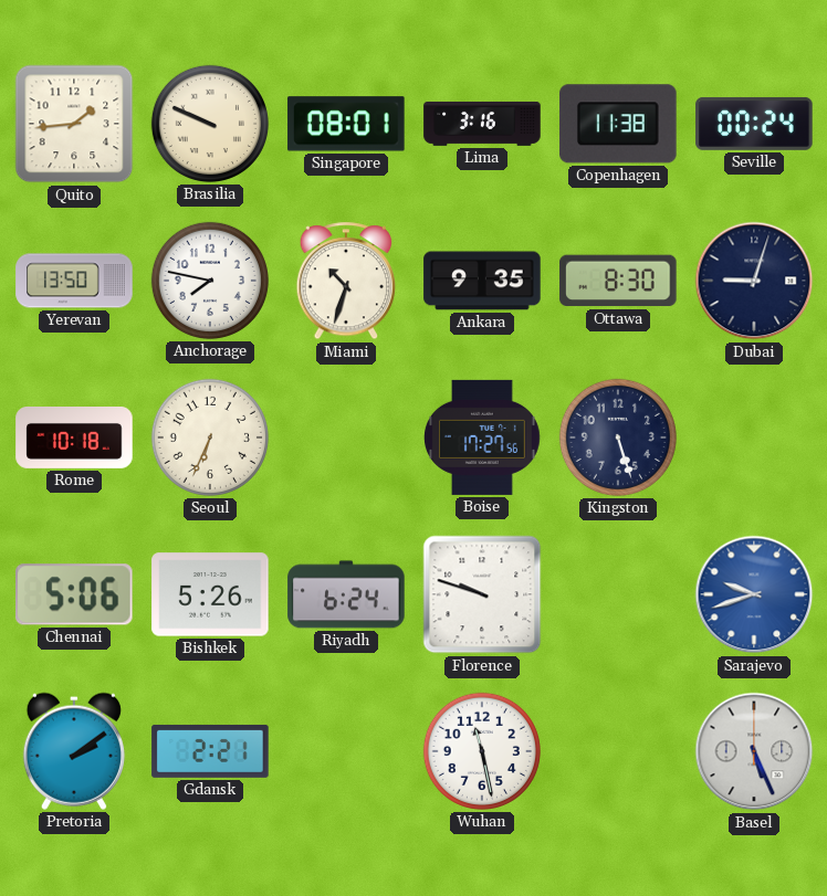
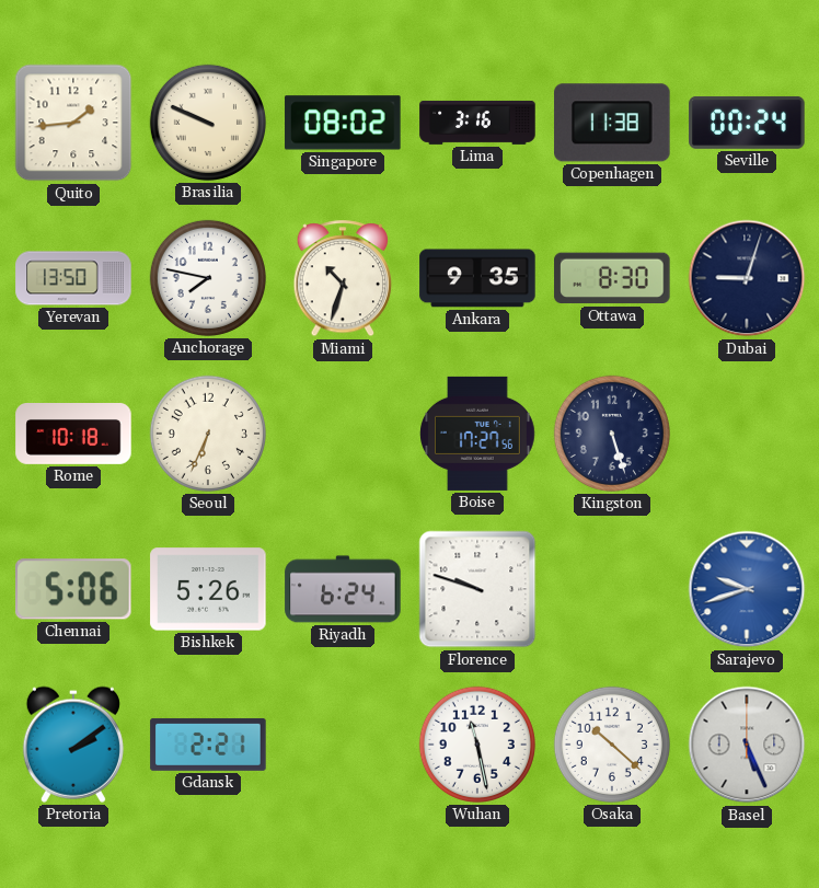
Singapore: 08:01 -> 08:02
Osaka: none -> 10:22
